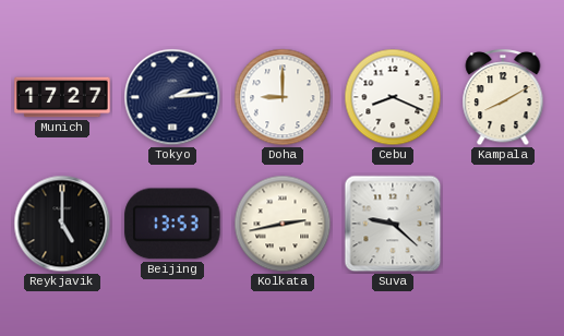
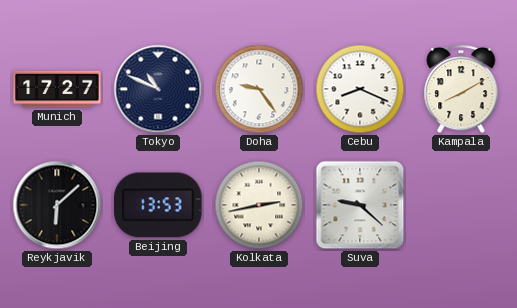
Tokyo: 2:14 -> 10:49
Doha: 9:00 -> 9:24
Reykjavik: 5:00 -> 6:08
